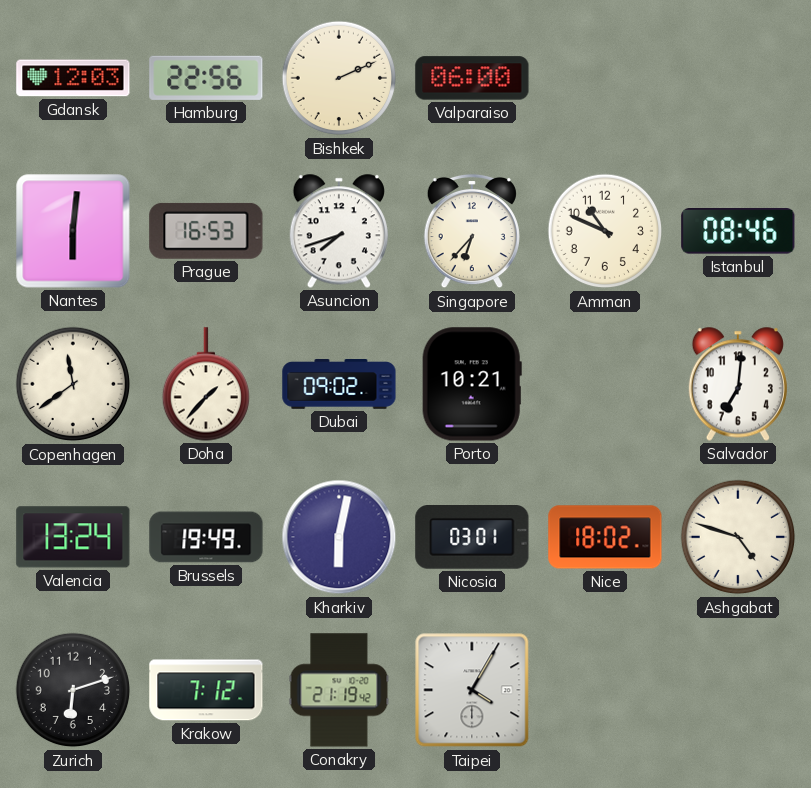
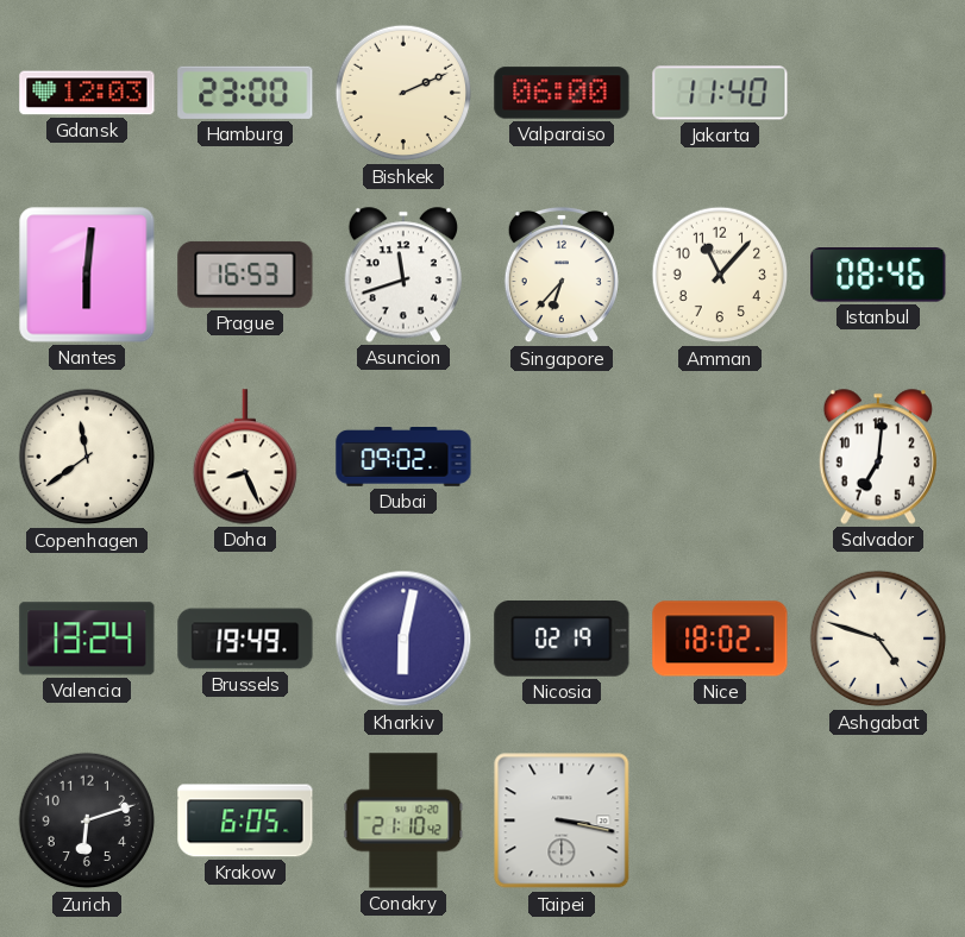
Hamburg: 22:56 -> 23:00
Jakarta: none -> 11:40
Asuncion: 7:42 -> 11:42
Amman: 10:49 -> 11:07
Doha: 1:37 -> 8:26
Porto: 10:21 -> none
Nicosia: 03:01 -> 02:19
Krakow: 7:12 -> 6:05
Conakry: 21:19 -> 21:10
Taipei: 4:05 -> 3:17
